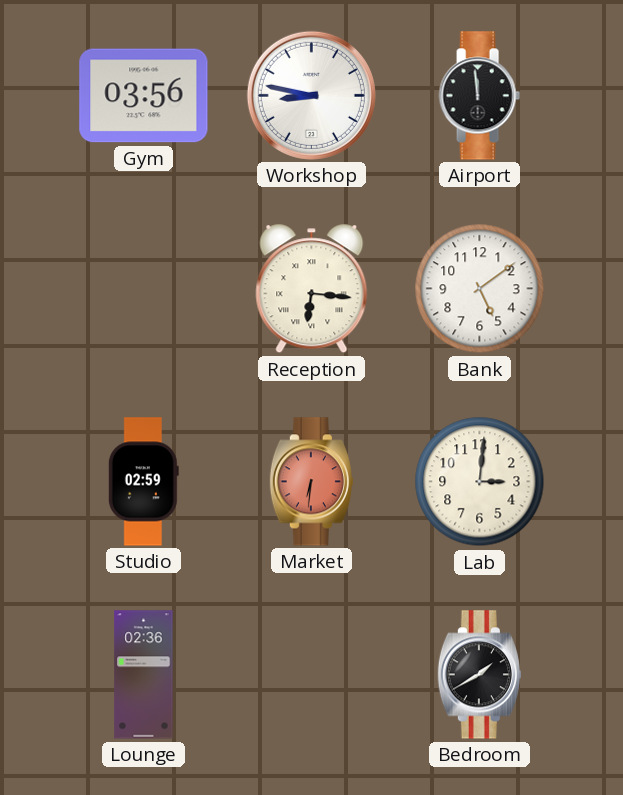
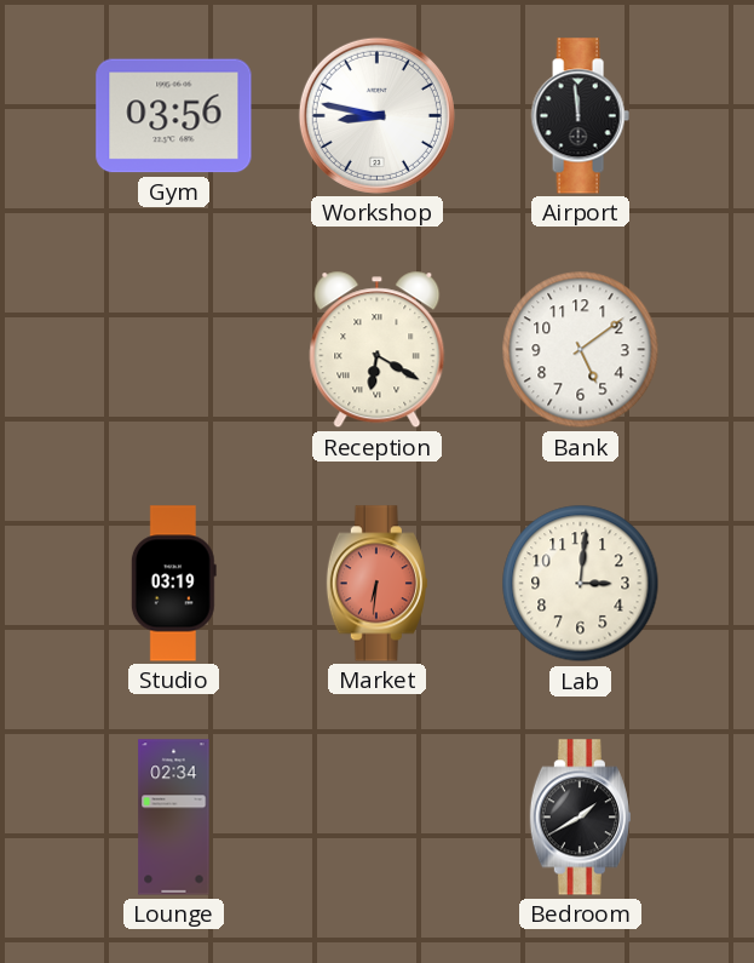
Reception: 6:16 -> 6:20
Studio: 02:59 -> 03:19
Lounge: 02:36 -> 02:34
